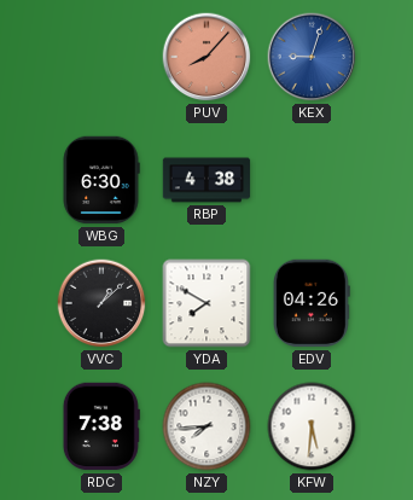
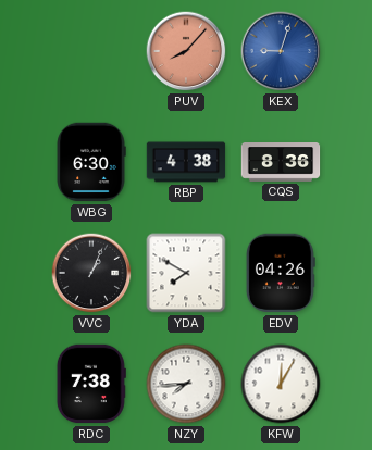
CQS: none -> 8:36
VVC: 1:08 -> 1:04
KFW: 5:31 -> 12:05
